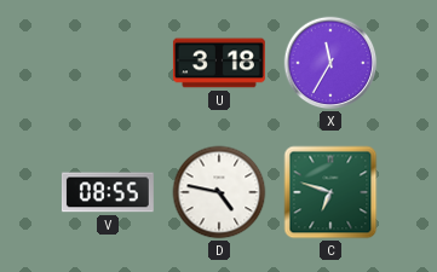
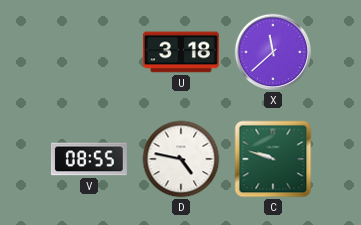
X: 11:35 -> 11:38
C: 6:48 -> 9:48
